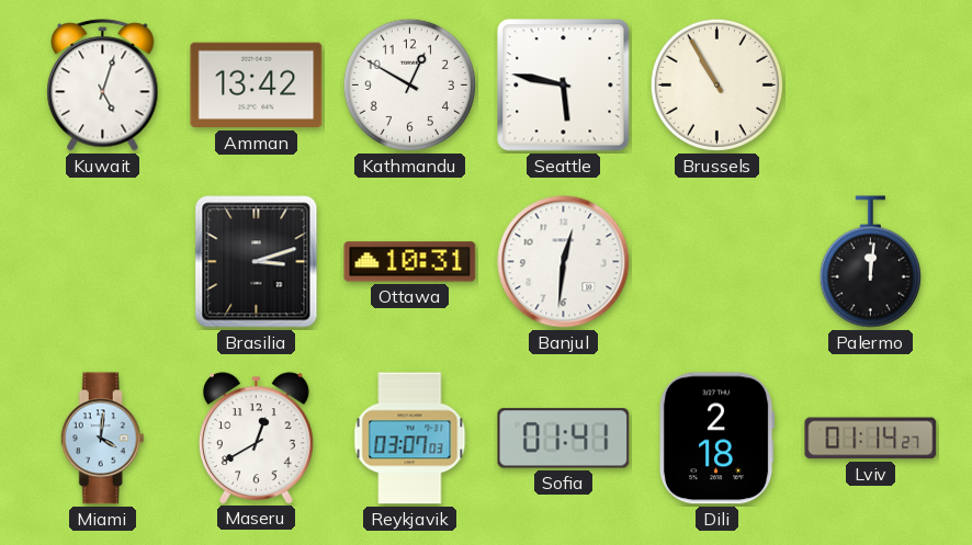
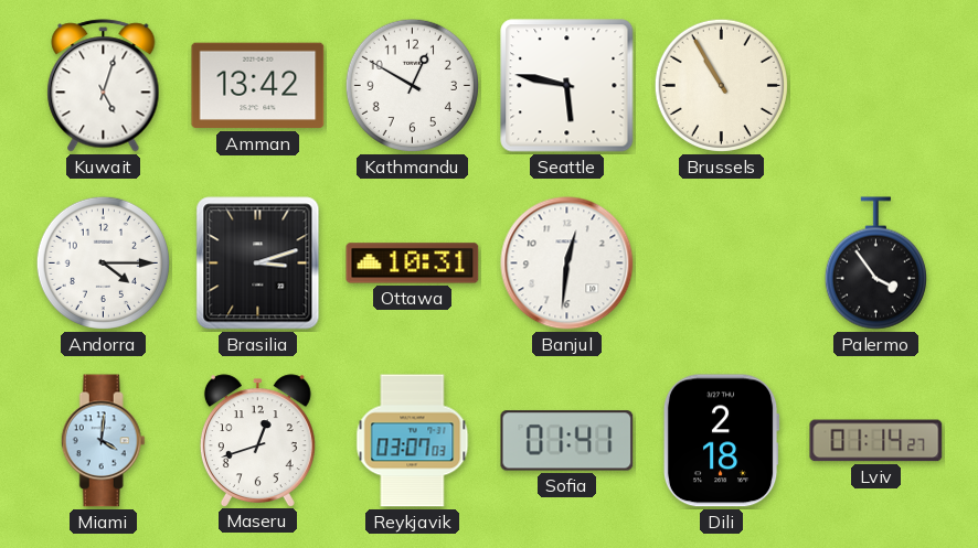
Andorra: none -> 4:15
Palermo: 12:01 -> 3:54
Maseru: 12:40 -> 12:42
